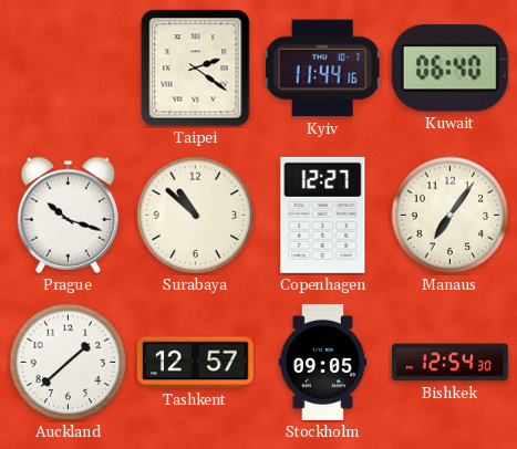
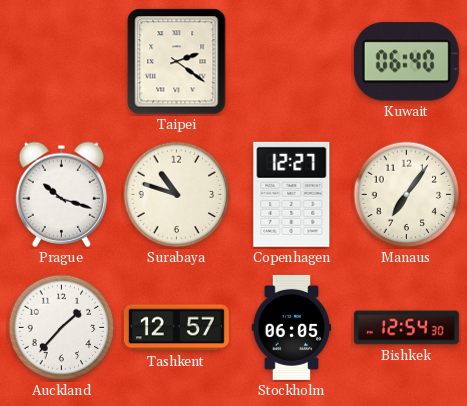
Kyiv: 11:44 -> none
Surabaya: 10:52 -> 10:48
Auckland: 1:38 -> 1:37
Stockholm: 09:05 -> 06:05
